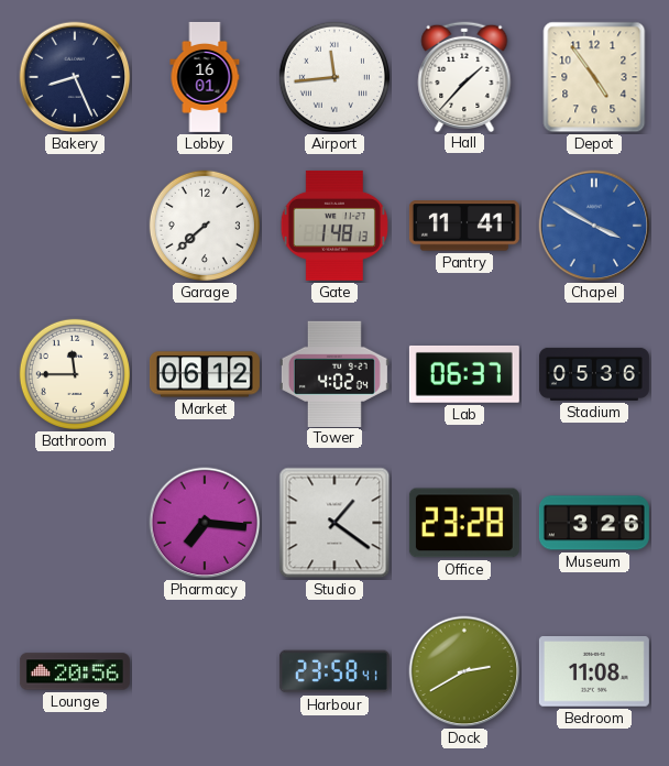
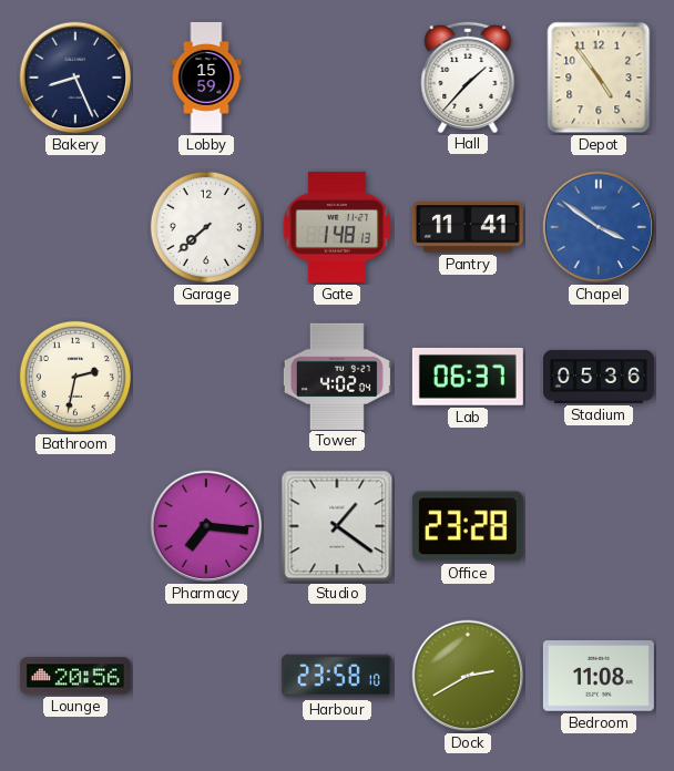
Lobby: 16:01 -> 15:59
Airport: 11:44 -> none
Chapel: 3:50 -> 3:51
Bathroom: 11:45 -> 2:32
Market: 06:12 -> none
Museum: 3:26 -> none
Harbour: 23:58:41 -> 23:58:10
